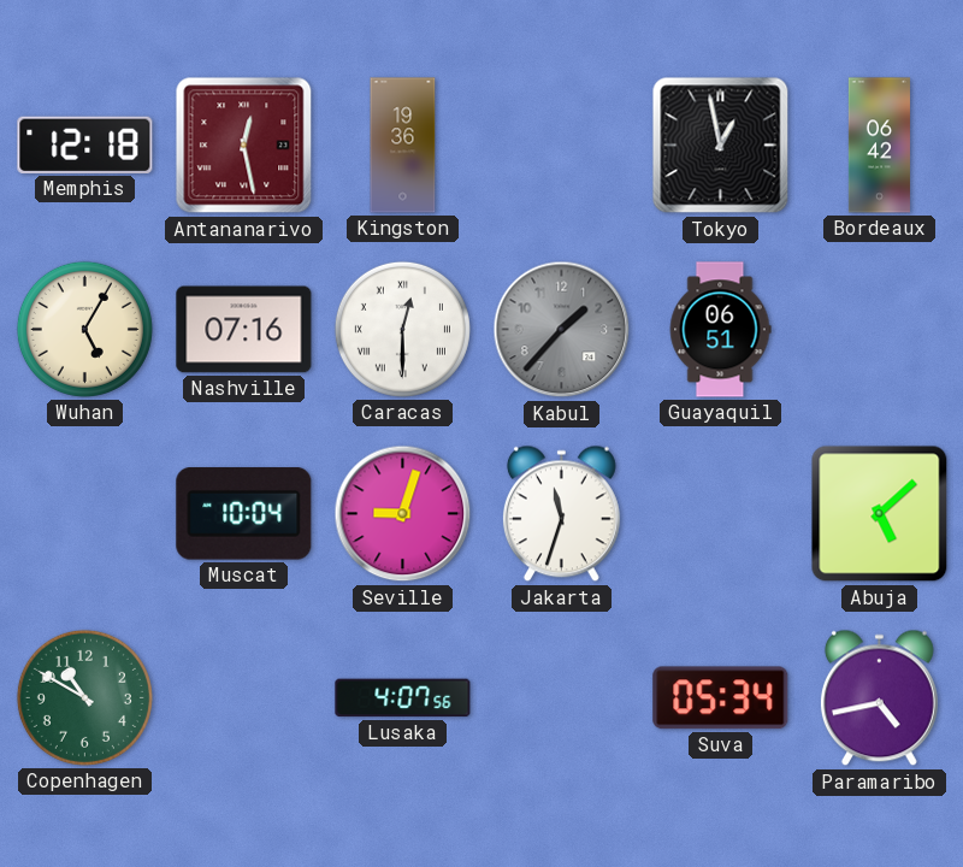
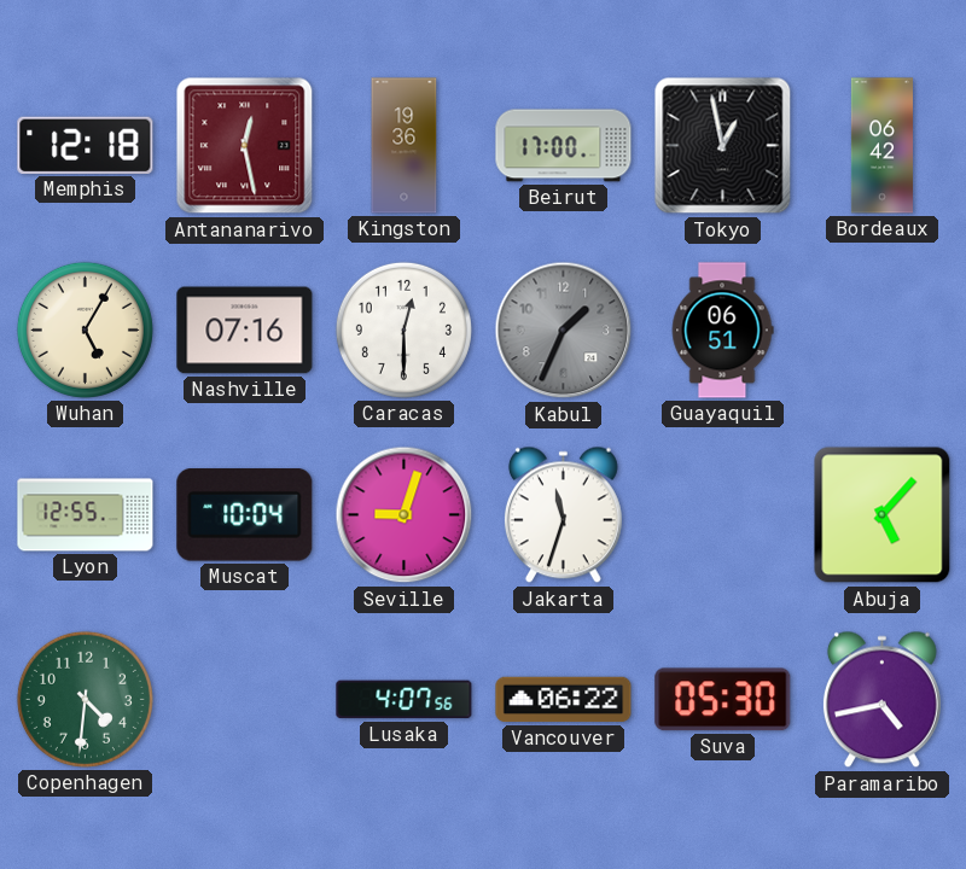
Beirut: none -> 17:00
Caracas numerals: Roman -> Arabic
Kabul: 1:37 -> 1:34
Lyon: none -> 12:55
Abuja: 5:08 -> 5:07
Copenhagen: 10:50 -> 4:31
Vancouver: none -> 06:22
Suva: 05:34 -> 05:30
